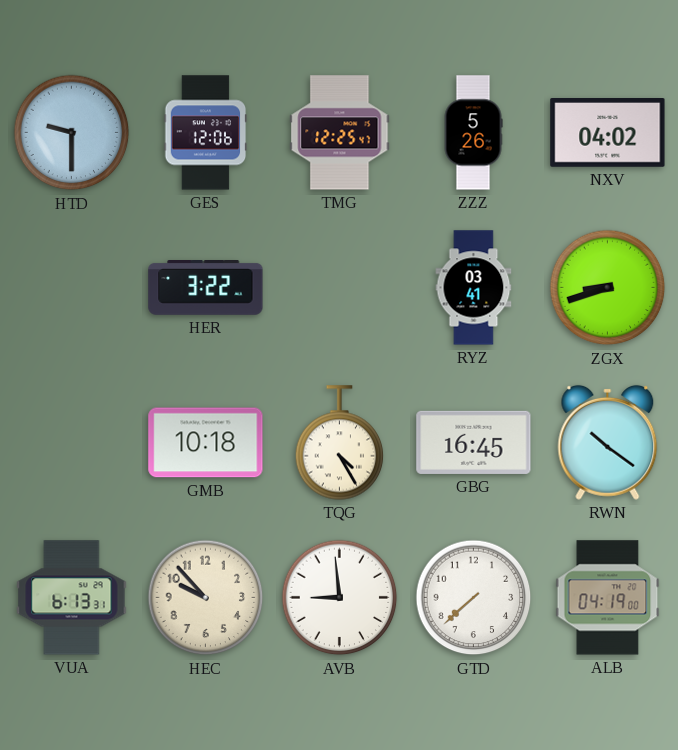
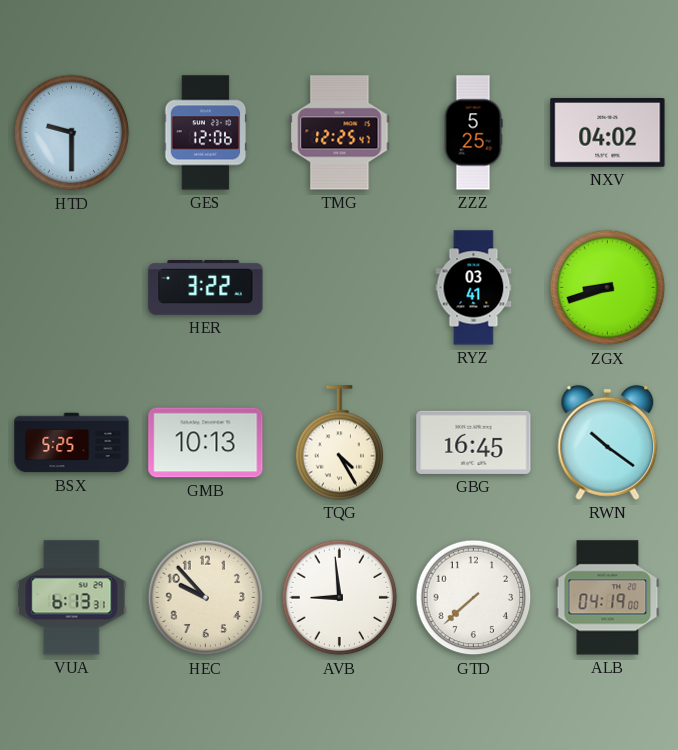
ZZZ: 5:26 -> 5:25
BSX: none -> 5:25
GMB: 10:18 -> 10:13
